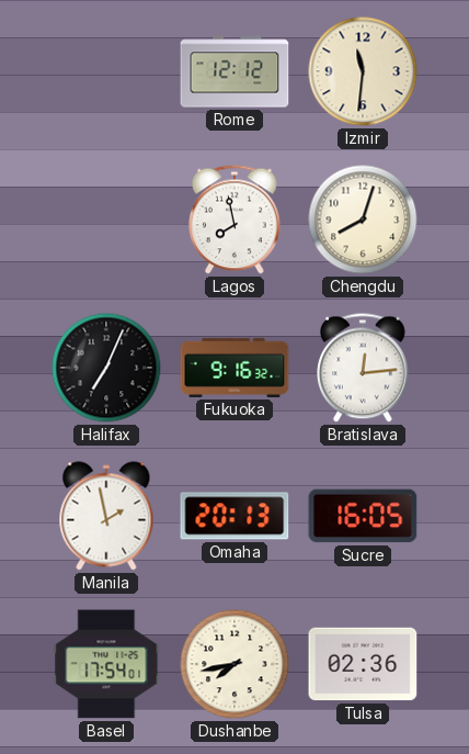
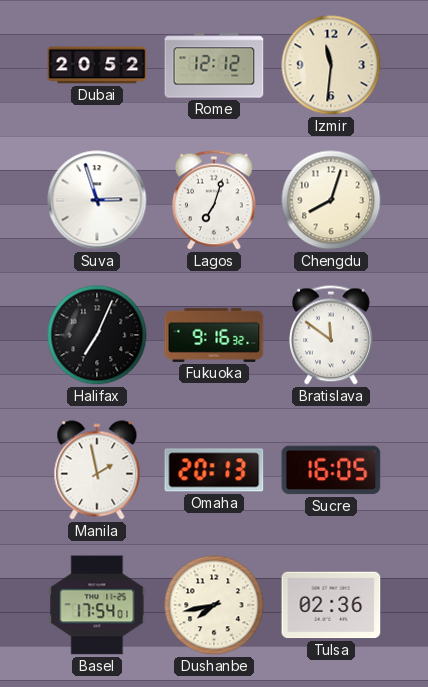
Dubai: none -> 20:52
Suva: none -> 2:57
Lagos: 7:58 -> 7:03
Bratislava: 12:14 -> 11:51
